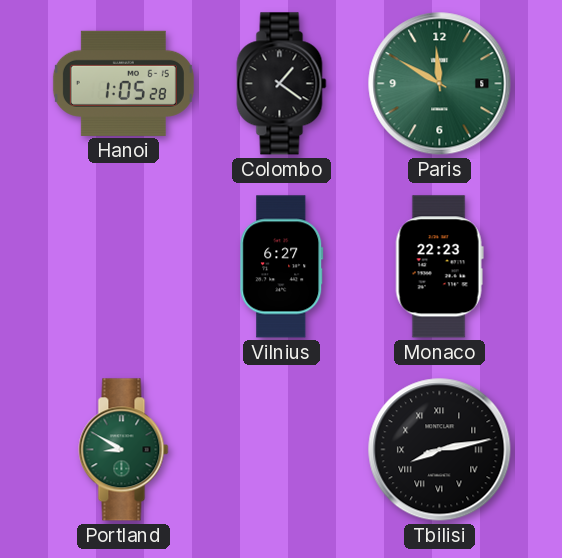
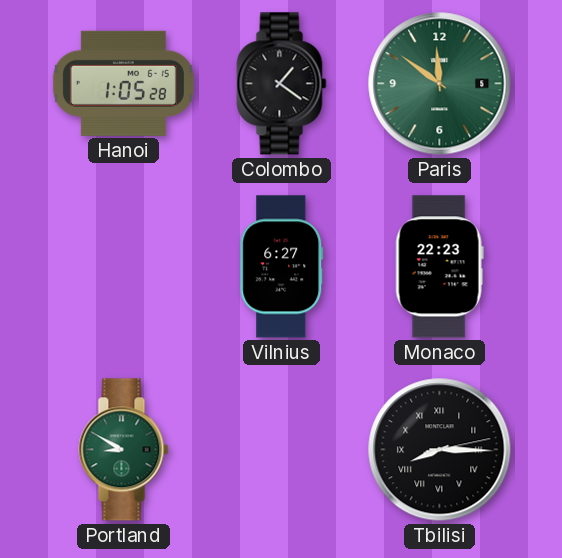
Paris: 11:50 -> 11:51
Tbilisi: 8:13 -> 8:15
